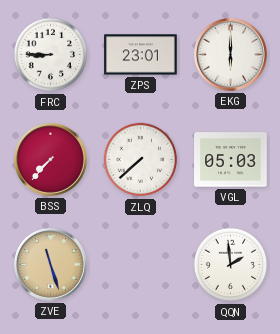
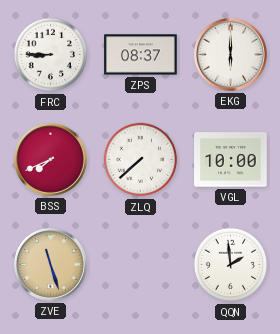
ZPS: 23:01 -> 08:37
BSS: 7:37 -> 7:41
VGL: 05:03 -> 10:00
